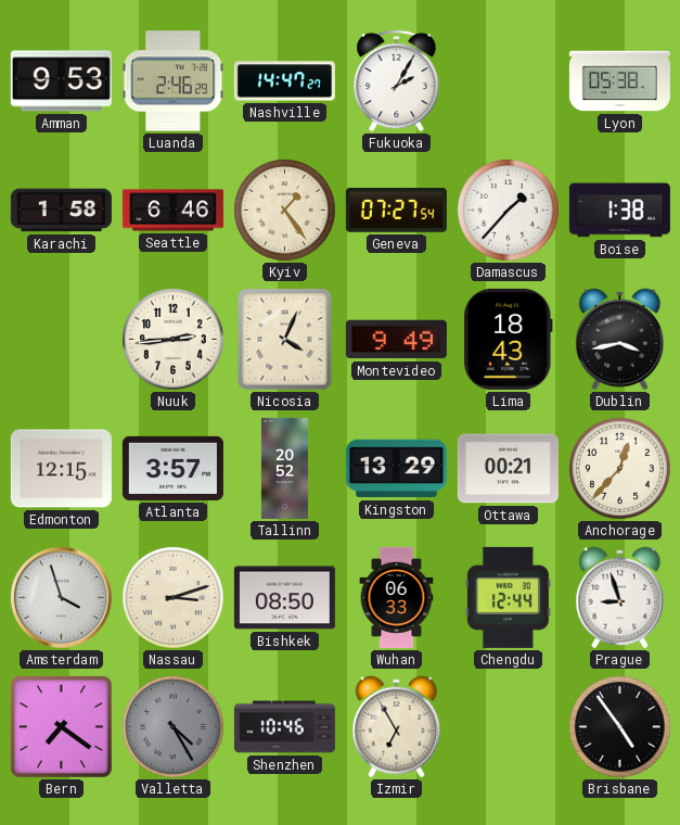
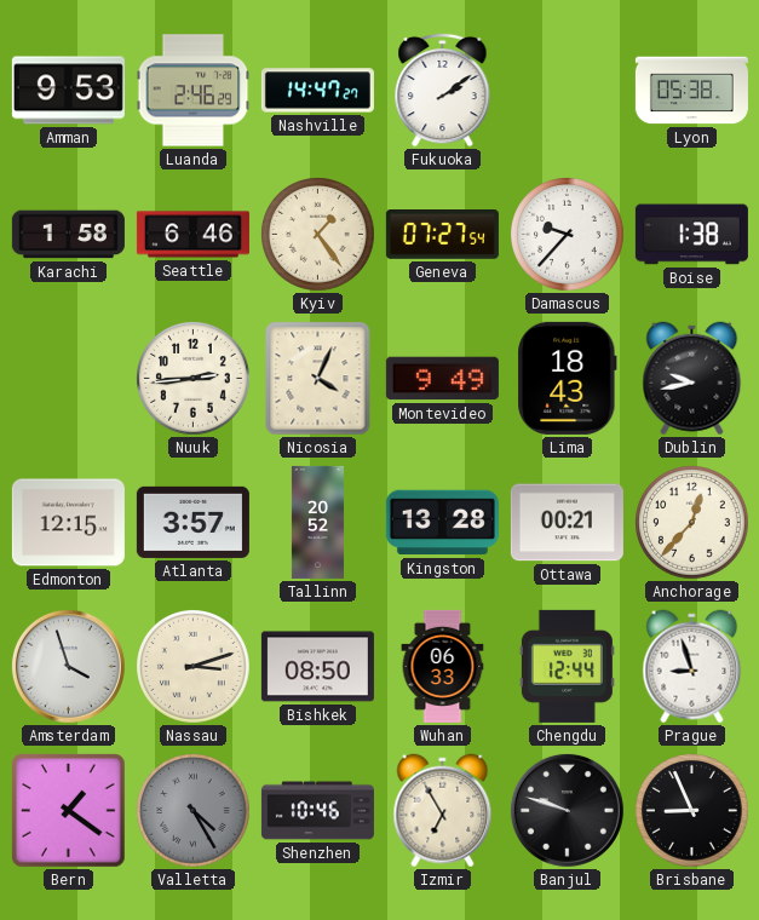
Fukuoka: 2:05 -> 2:09
Damascus: 1:37 -> 9:37
Dublin: 3:43 -> 9:43
Kingston: 13:29 -> 13:28
Bern: 7:21 -> 1:21
Banjul: none -> 9:48
Brisbane: 4:54 -> 8:56
